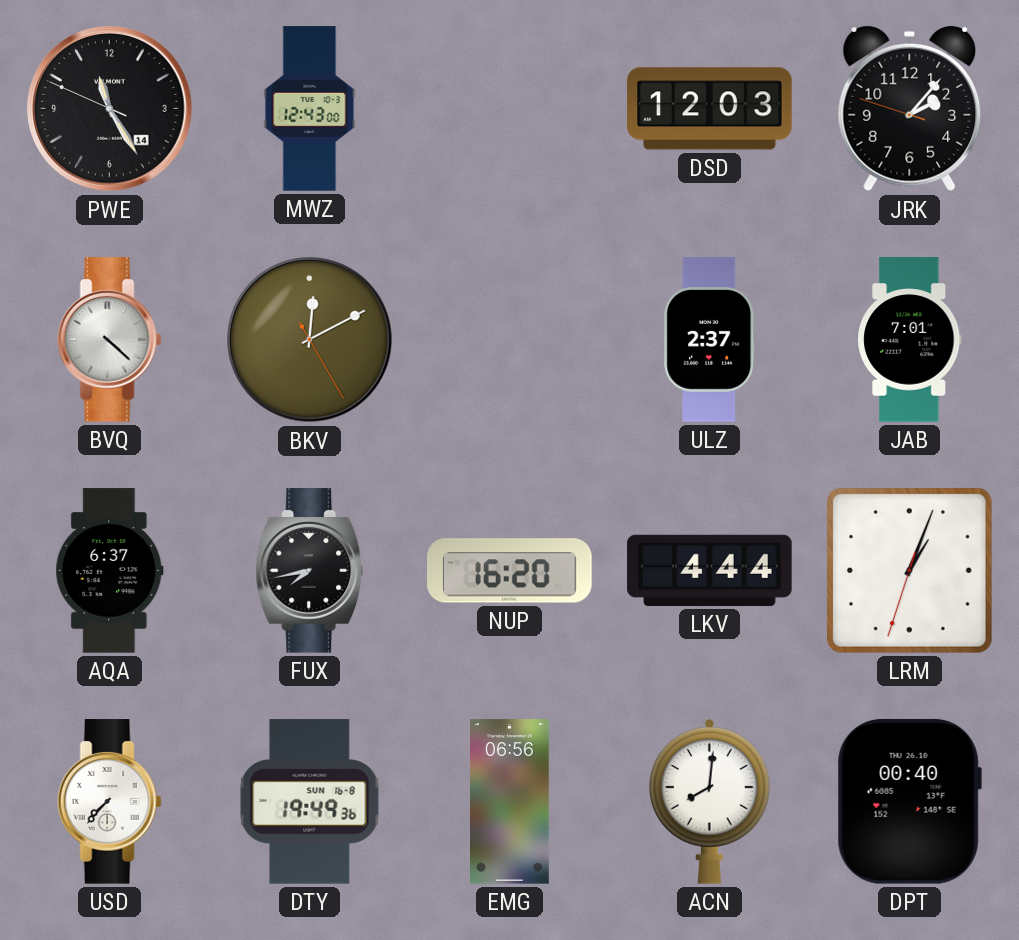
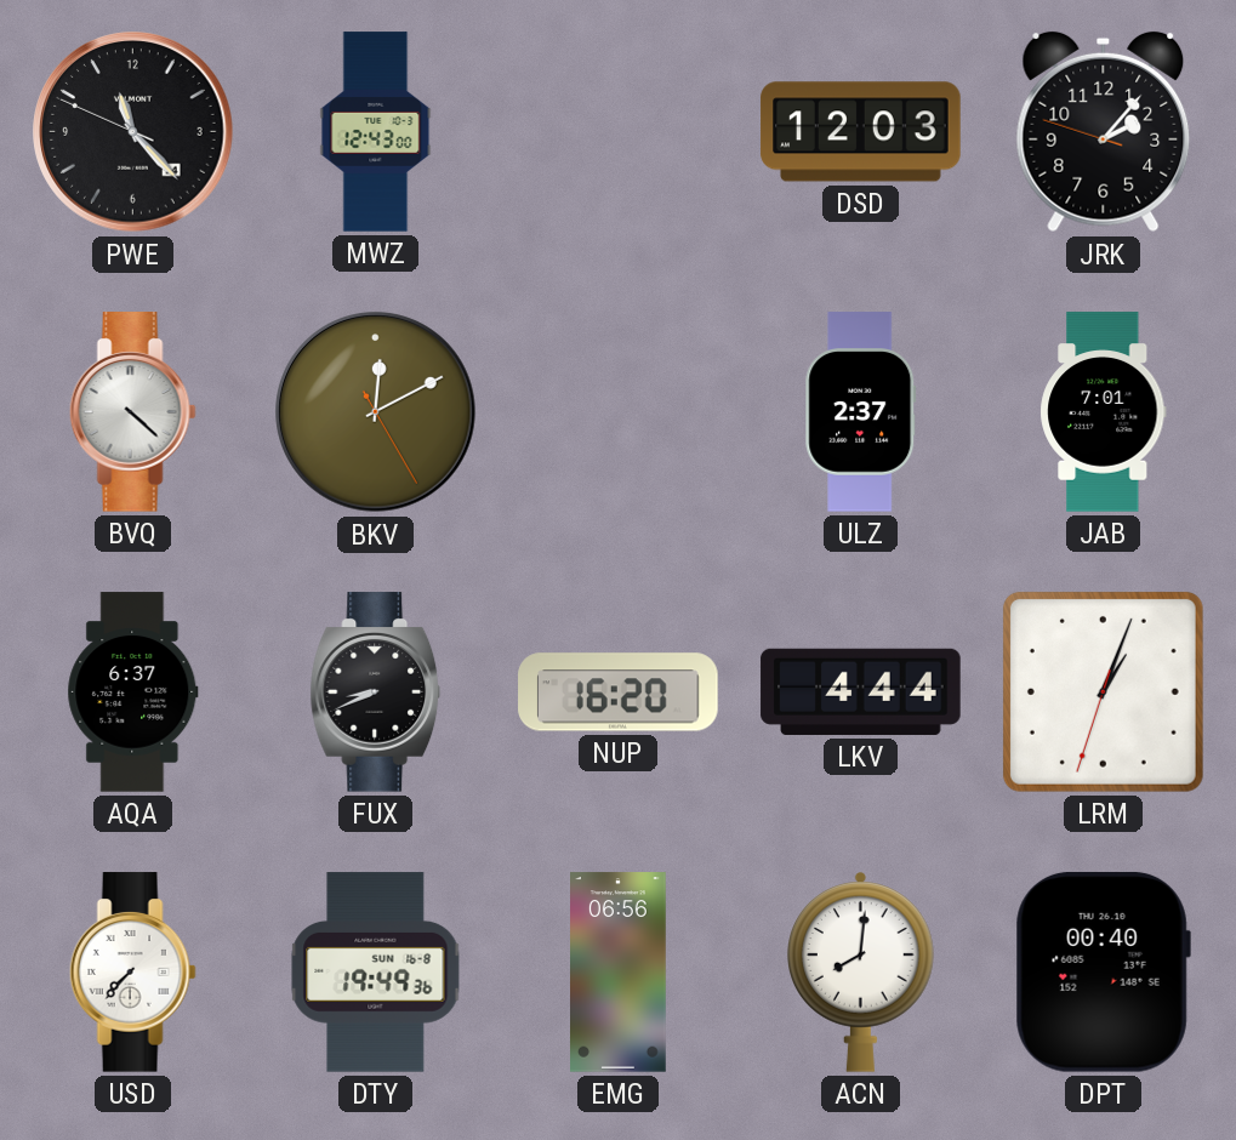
PWE: 11:24 -> 11:22
FUX: 7:43 -> 8:41
